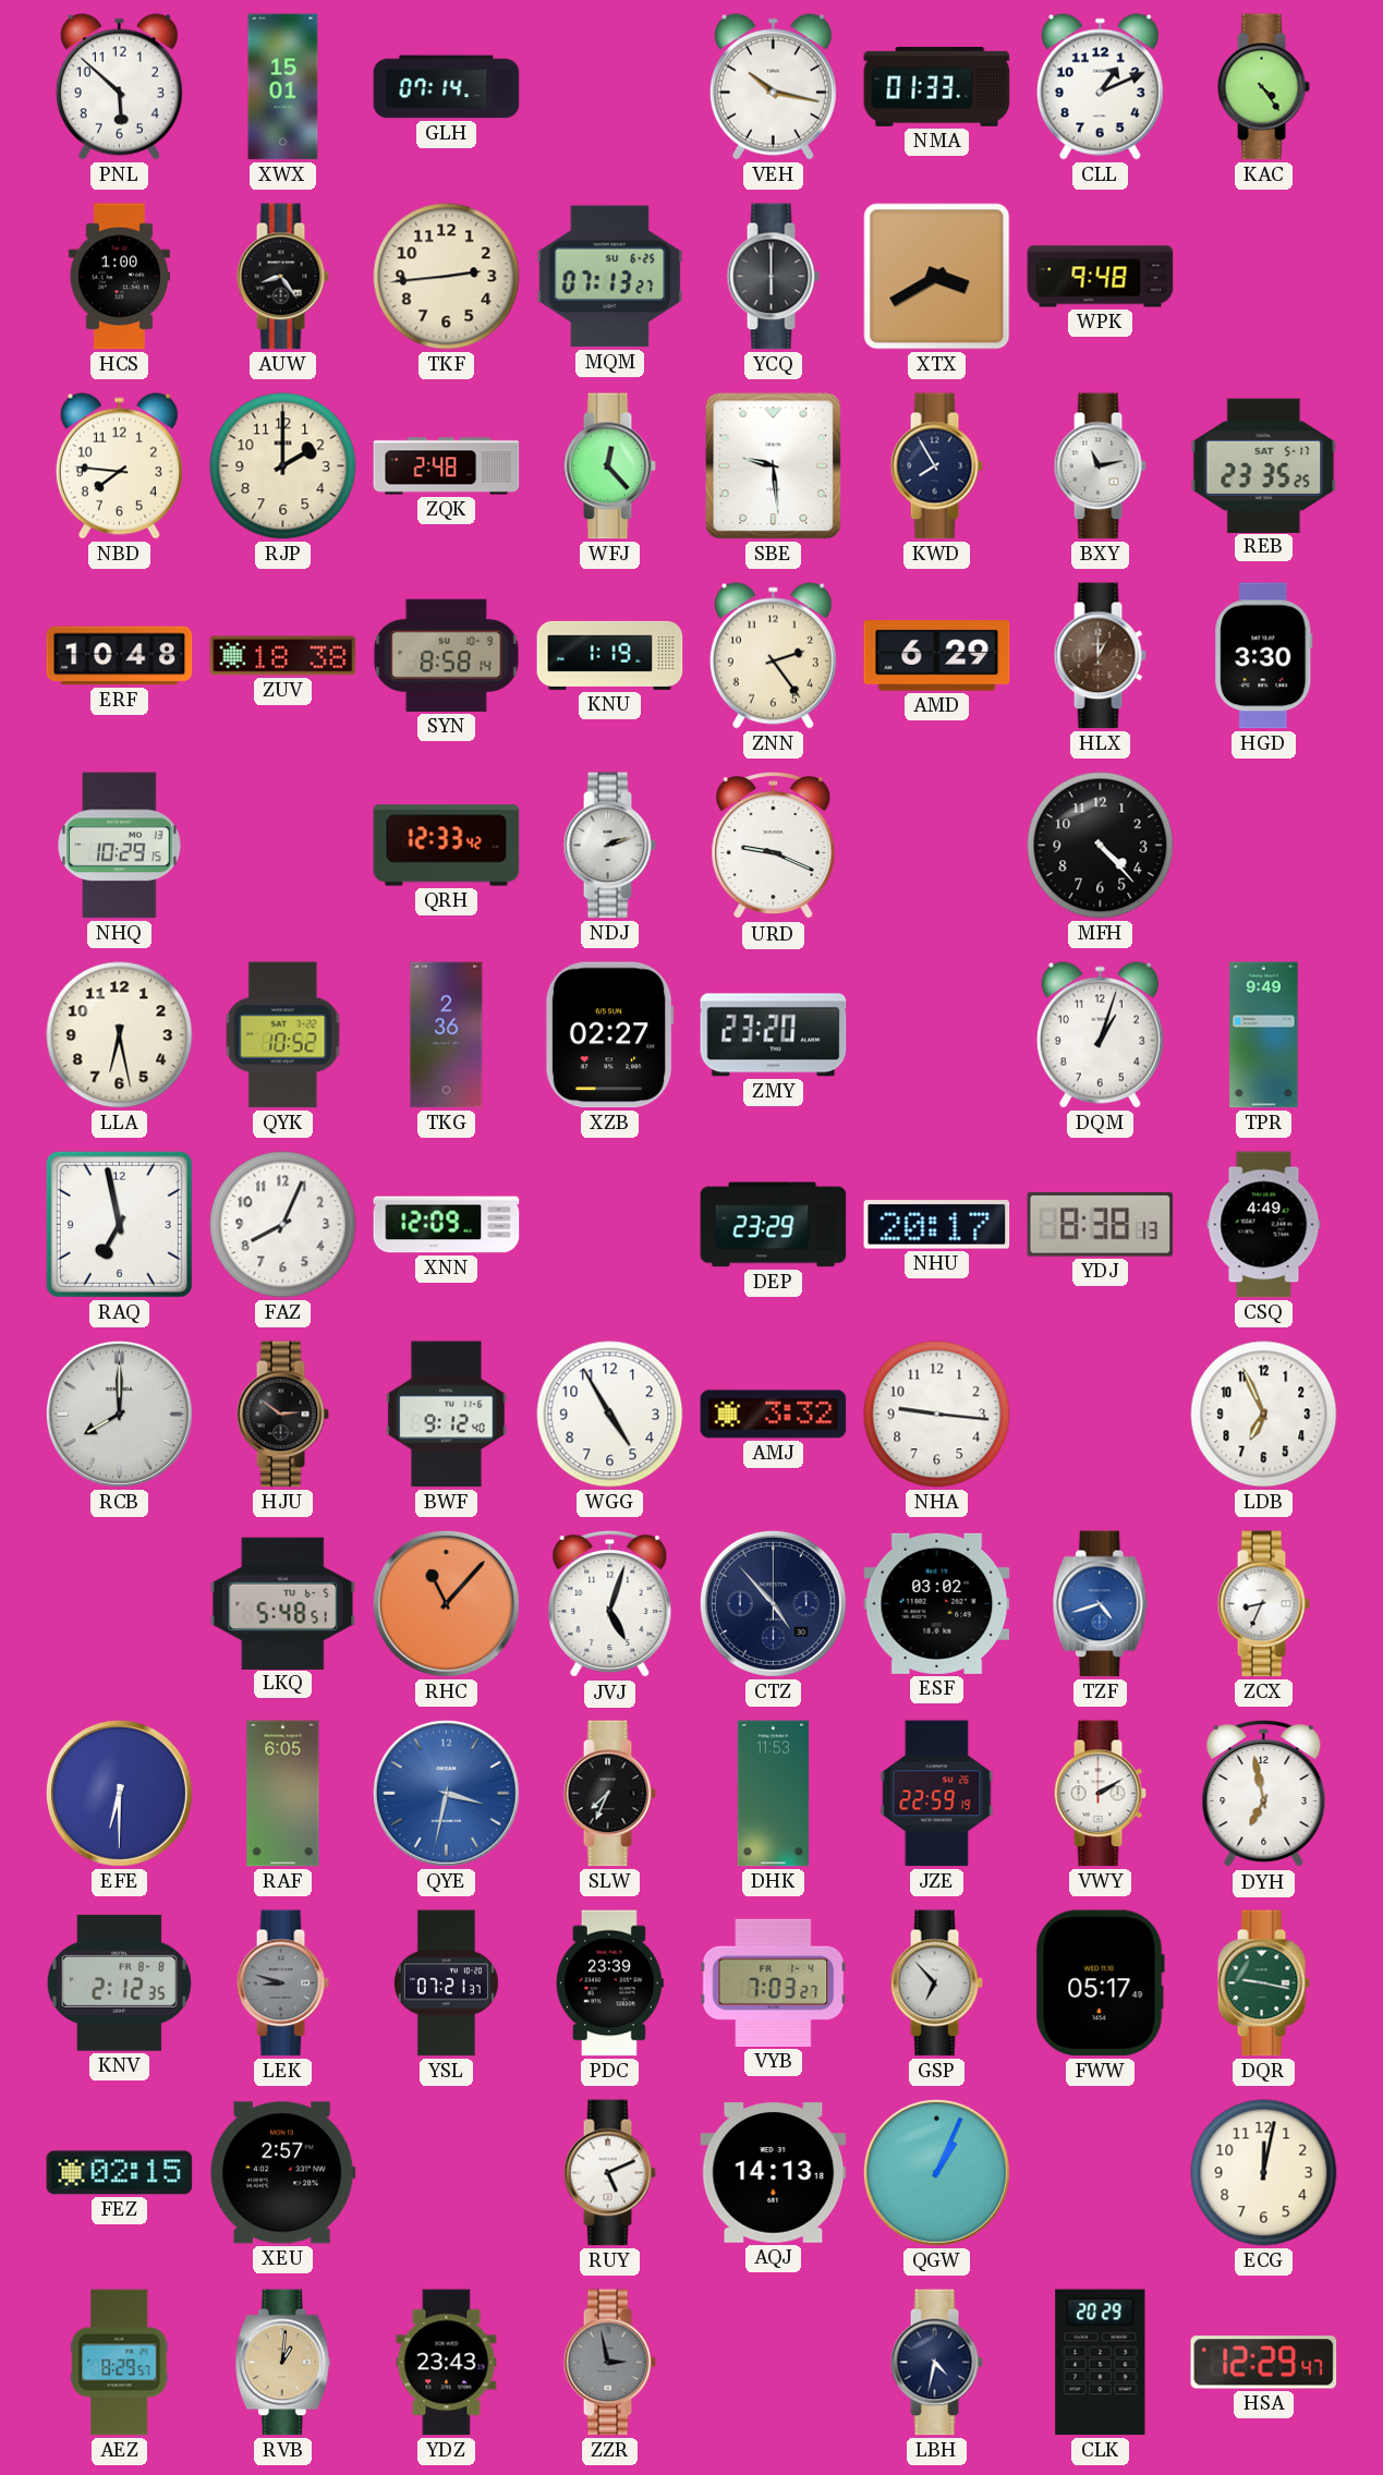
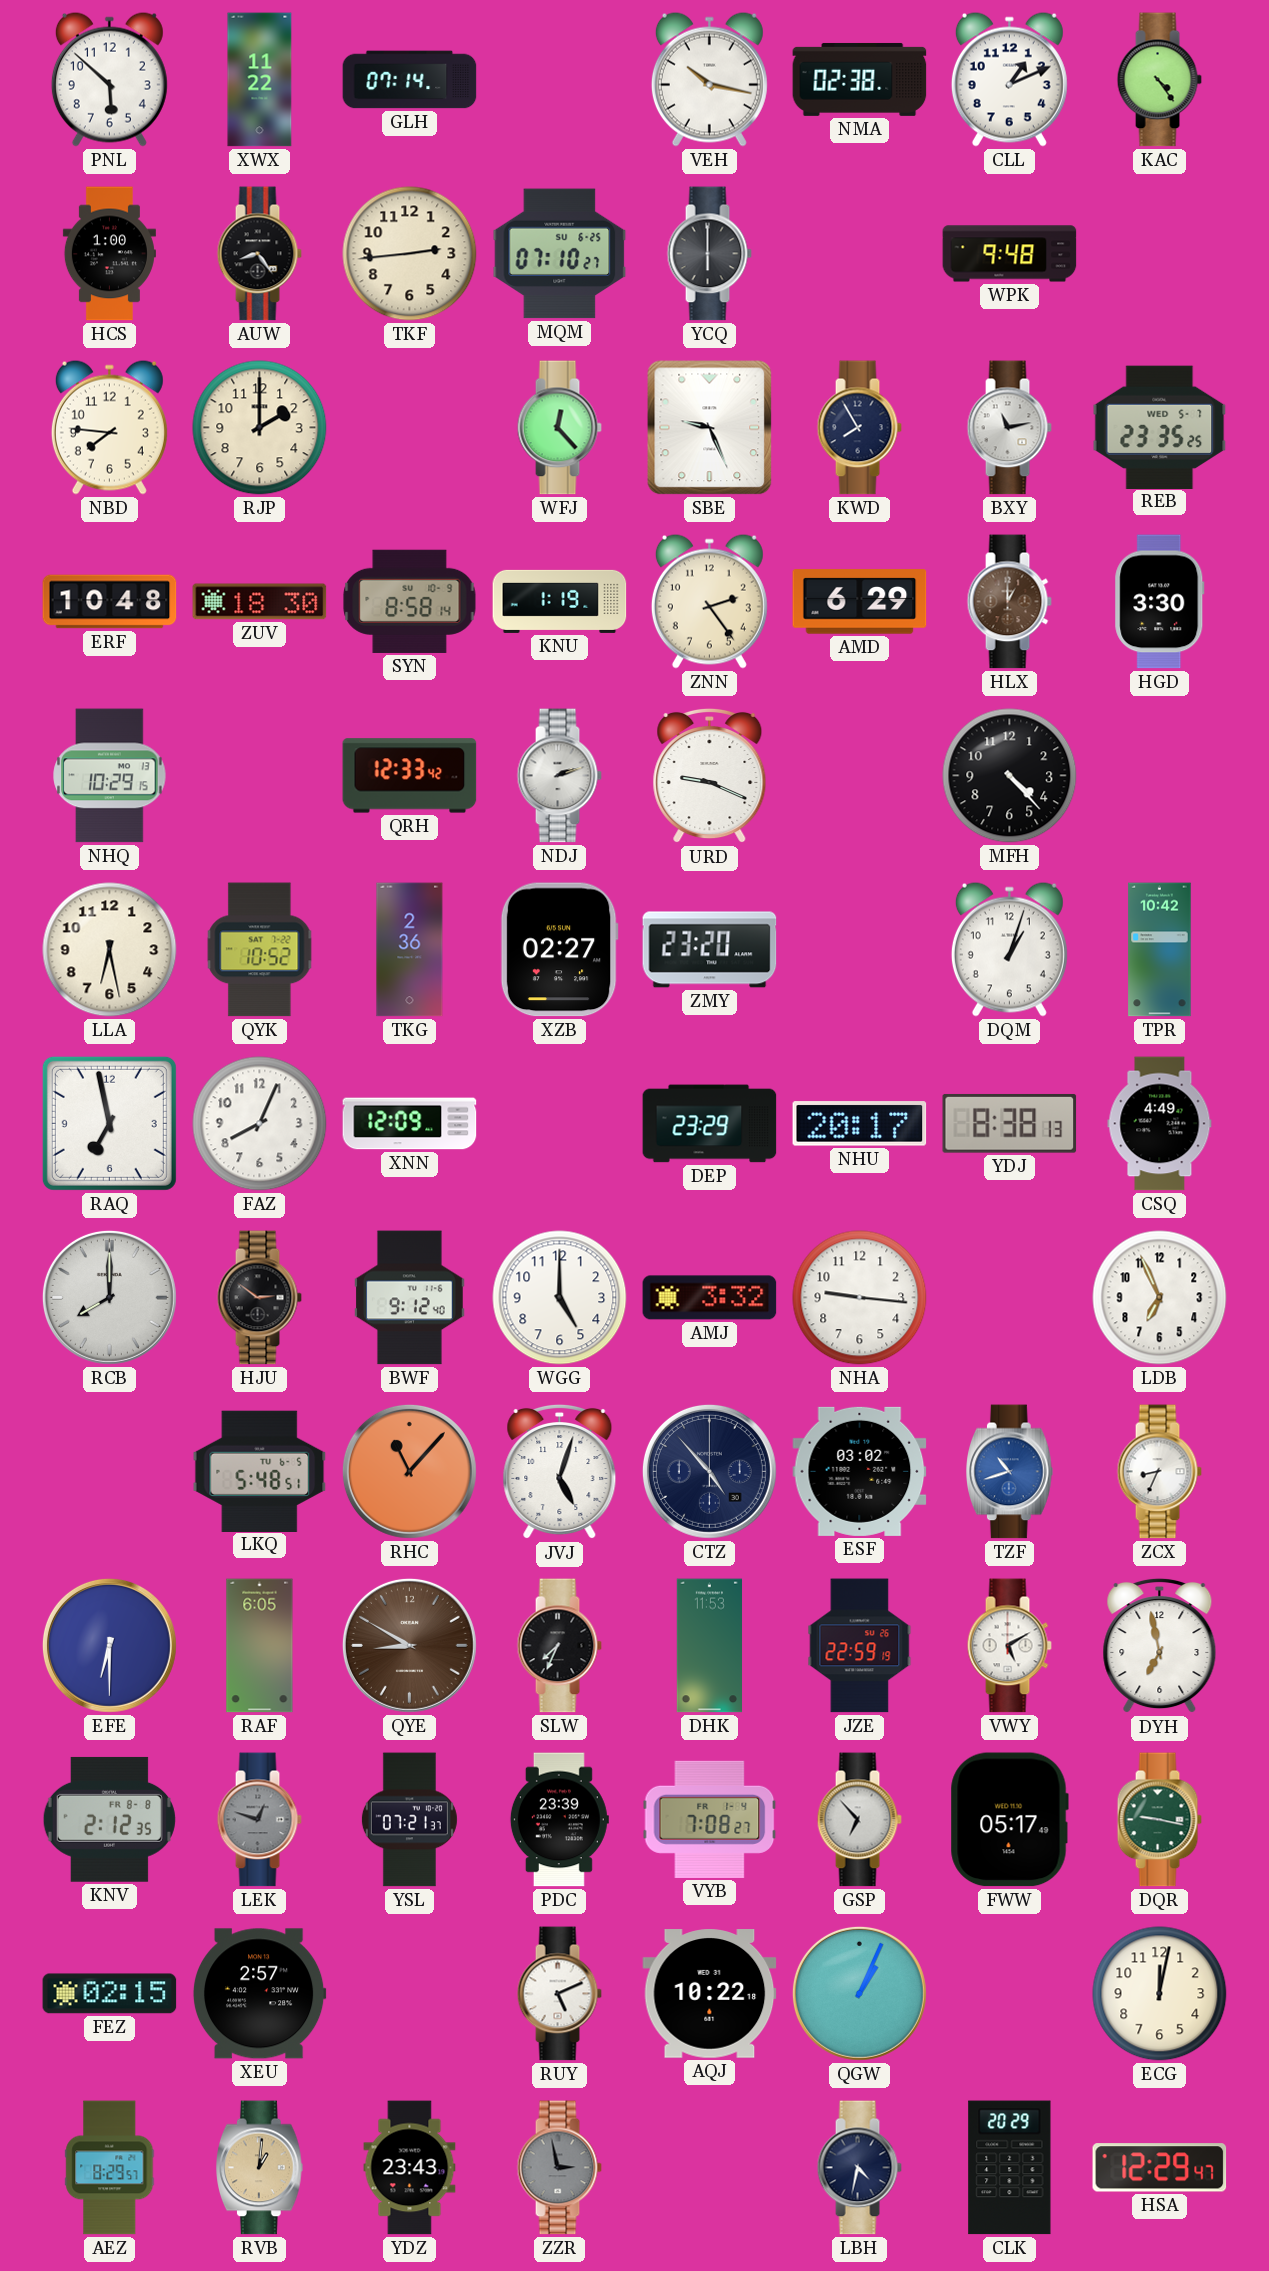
XWX: 15:01 -> 11:22
NMA: 01:33 -> 02:38
MQM: 07:13 -> 07:10
XTX: 3:40 -> none
ZQK: 2:48 -> none
SBE: 9:29 -> 9:26
REB date: SAT 5-17 -> WED 5-7
ZUV: 18:38 -> 18:30
TPR: 9:49 -> 10:42
WGG: 4:55 -> 5:00
TZF: 4:42 -> 10:42
QYE: 3:32 -> 8:50
QYE dial: blue -> brown
VWY: 2:10 -> 5:10
LEK: 8:48 -> 12:48
VYB: 7:03 -> 7:08
AQJ: 14:13 -> 10:22
